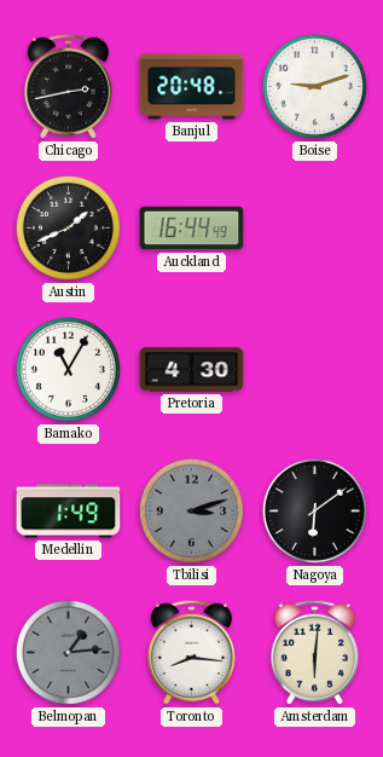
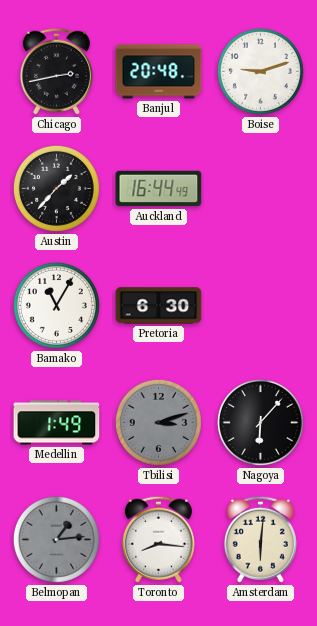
Austin: 1:41 -> 1:37
Pretoria: 4:30 -> 6:30
Nagoya: 6:09 -> 6:07
